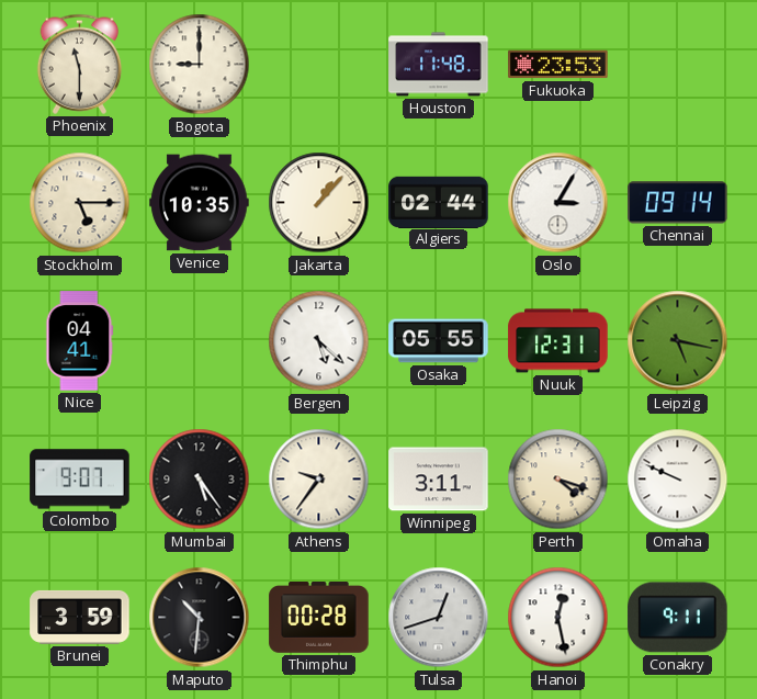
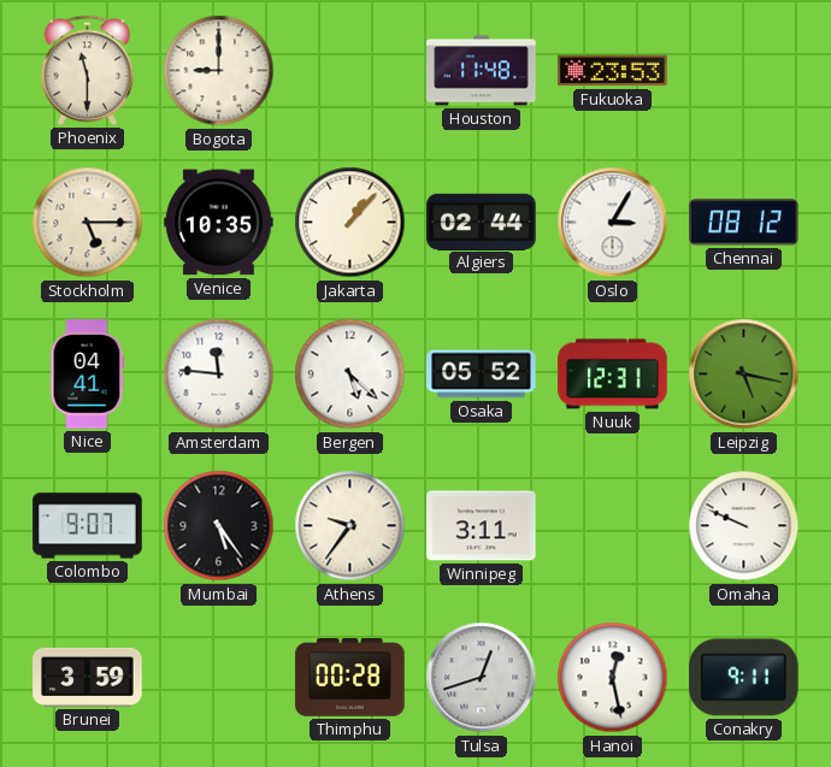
Chennai: 09:14 -> 08:12
Amsterdam: none -> 11:46
Osaka: 05:55 -> 05:52
Perth: 4:18 -> none
Maputo: 10:31 -> none
